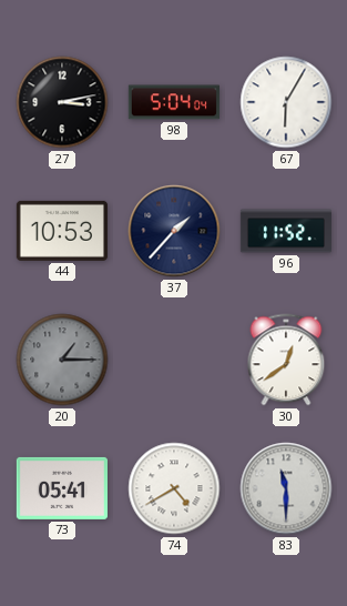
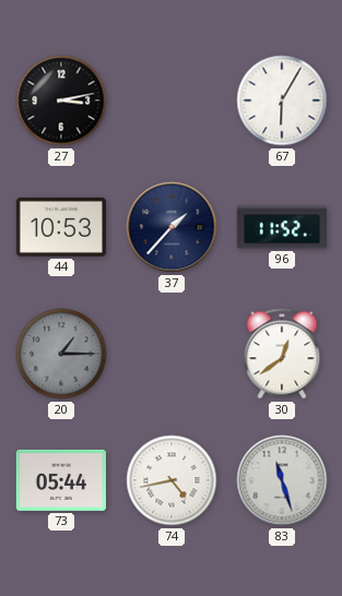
98: 5:04 -> none
73: 05:41 -> 05:44
74: 4:40 -> 4:43
83: 11:30 -> 11:27
